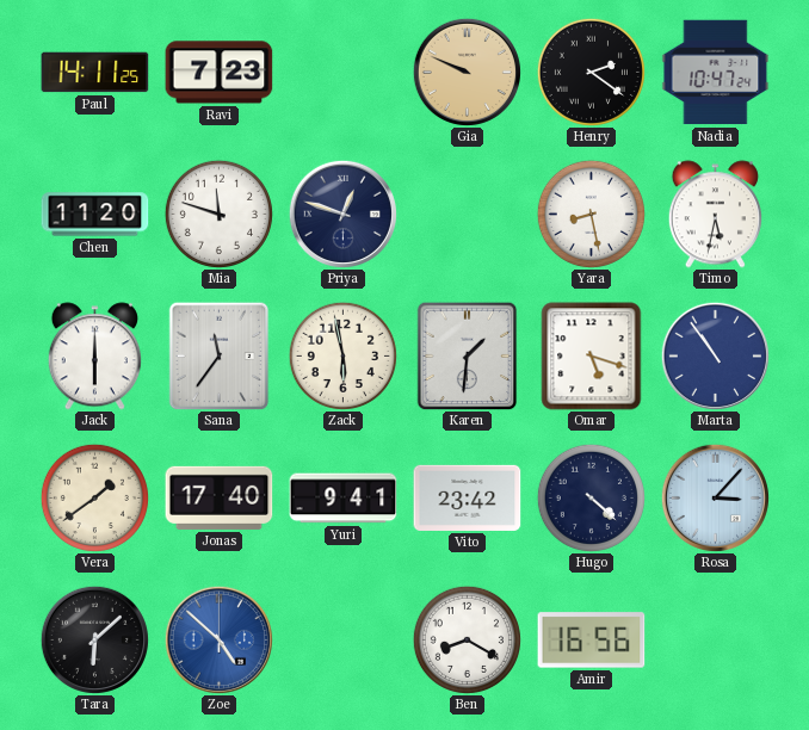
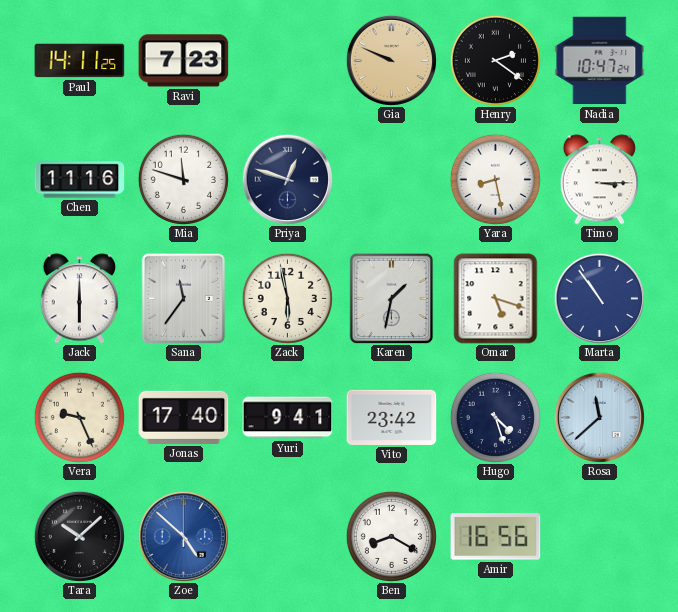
Chen: 11:20 -> 11:16
Timo: 5:32 -> 3:15
Karen: 1:31 -> 1:32
Vera: 1:39 -> 9:26
Hugo: 4:22 -> 4:27
Rosa: 3:07 -> 11:38
Tara: 6:08 -> 10:08
